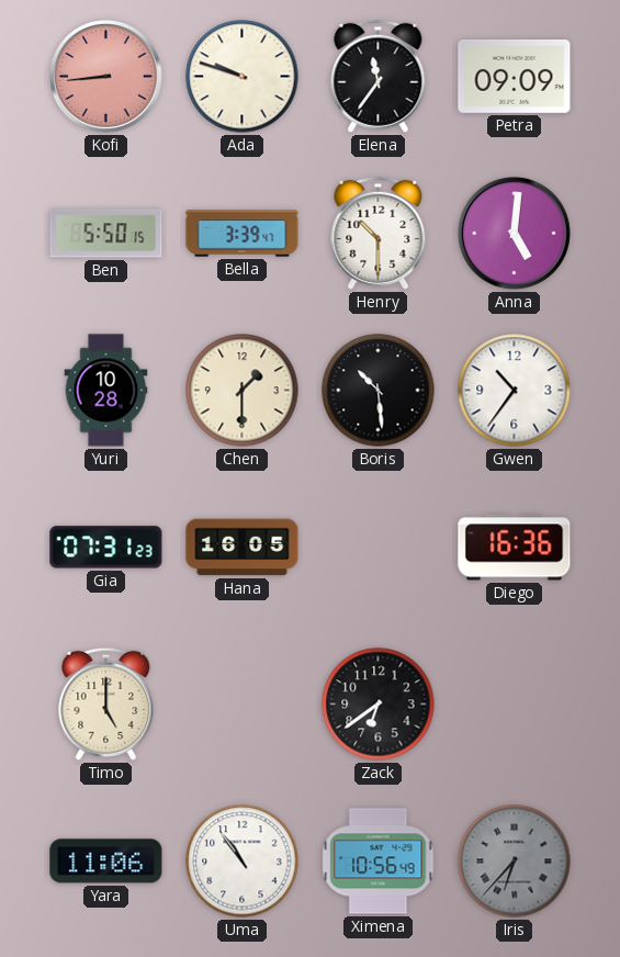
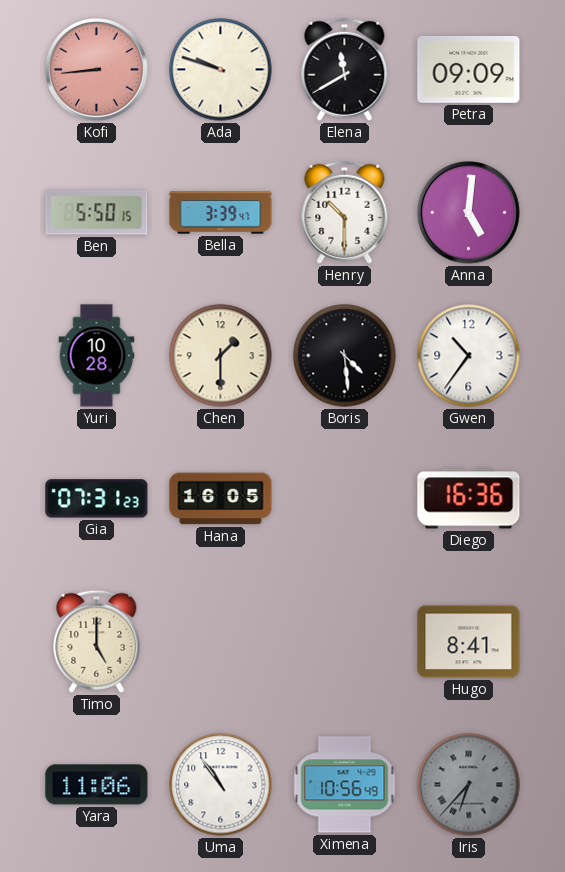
Elena: 11:36 -> 11:40
Boris: 10:29 -> 4:29
Zack: 6:39 -> none
Hugo: none -> 8:41
